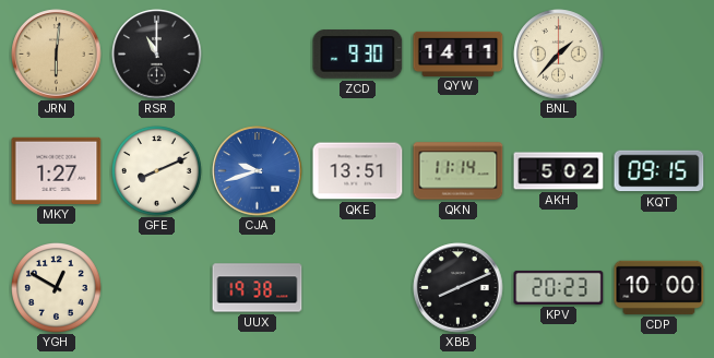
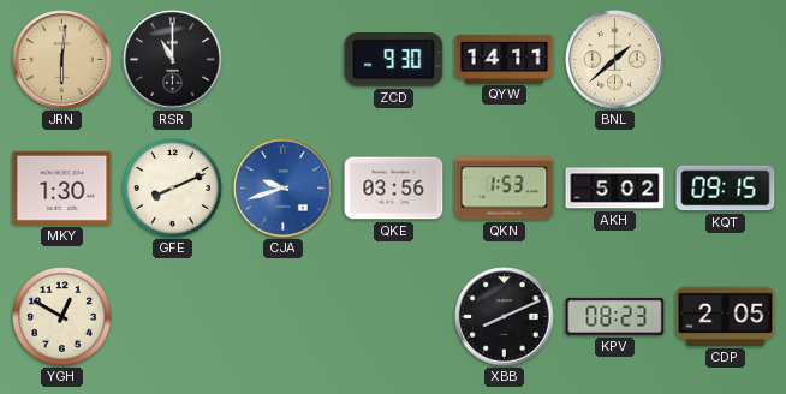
BNL: 1:37 -> 1:38
MKY: 1:27 -> 1:30
QKE: 13:51 -> 03:56
QKN: 11:14 -> 1:53
UUX: 19:38 -> none
KPV: 20:23 -> 08:23
CDP: 10:00 -> 2:05
